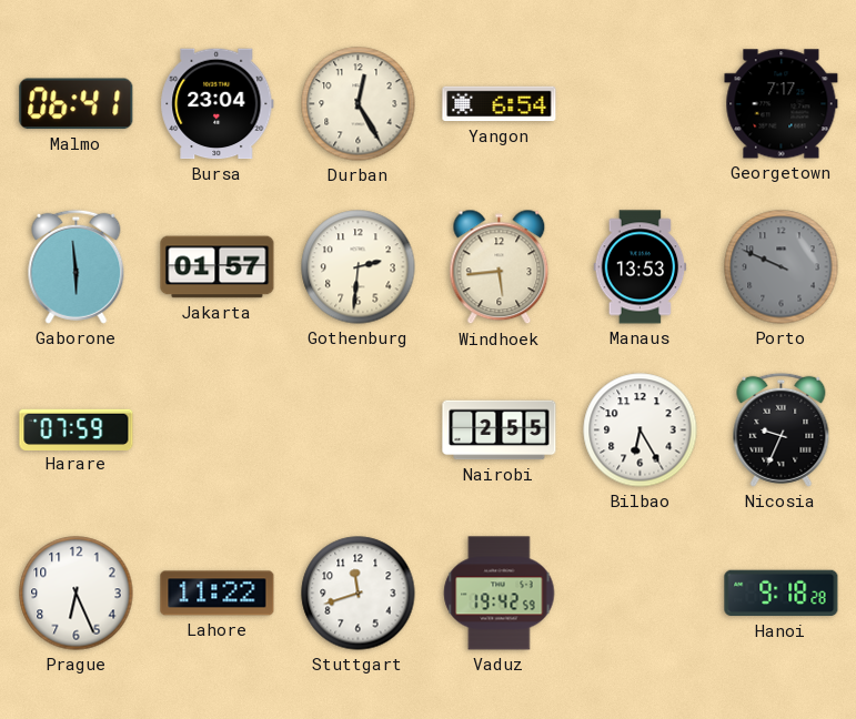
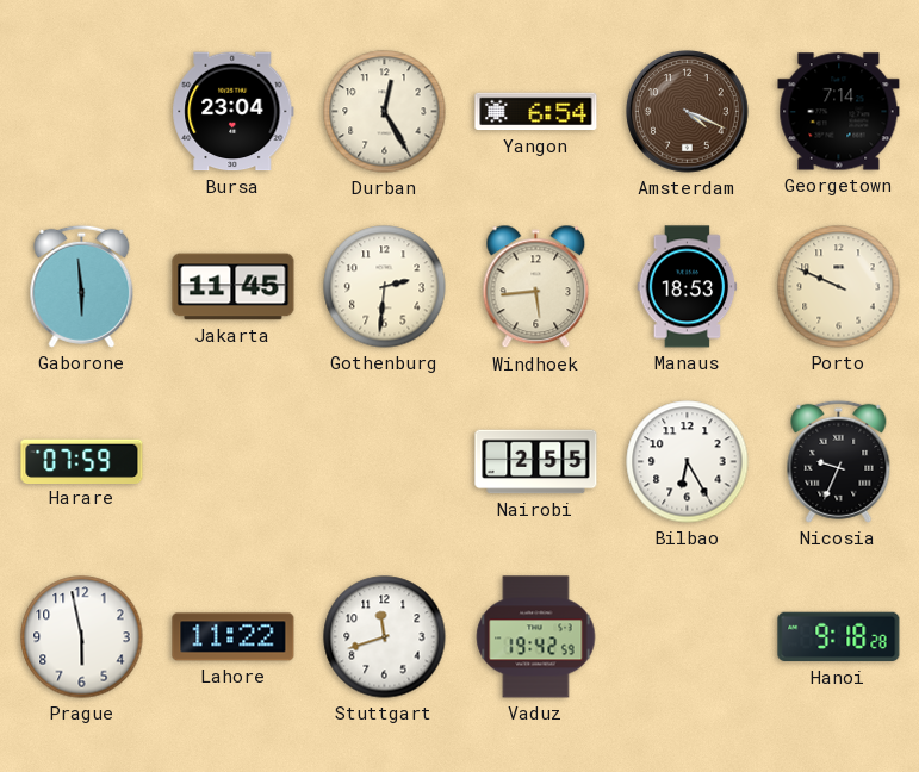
Malmo: 06:41 -> none
Amsterdam: none -> 4:19
Georgetown: 7:17 -> 7:14
Jakarta: 01:57 -> 11:45
Manaus: 13:53 -> 18:53
Porto dial: grey -> cream
Prague: 6:26 -> 5:58
